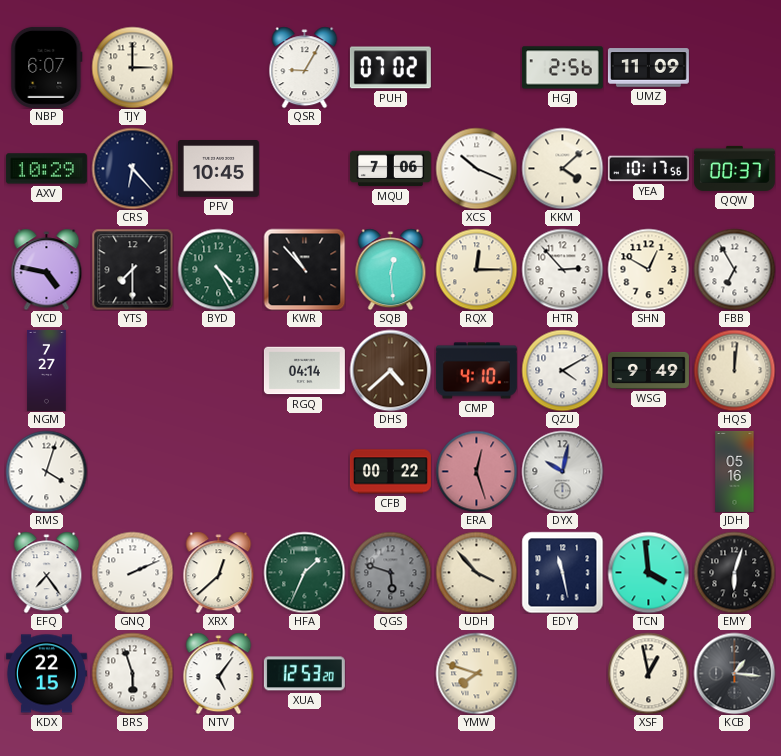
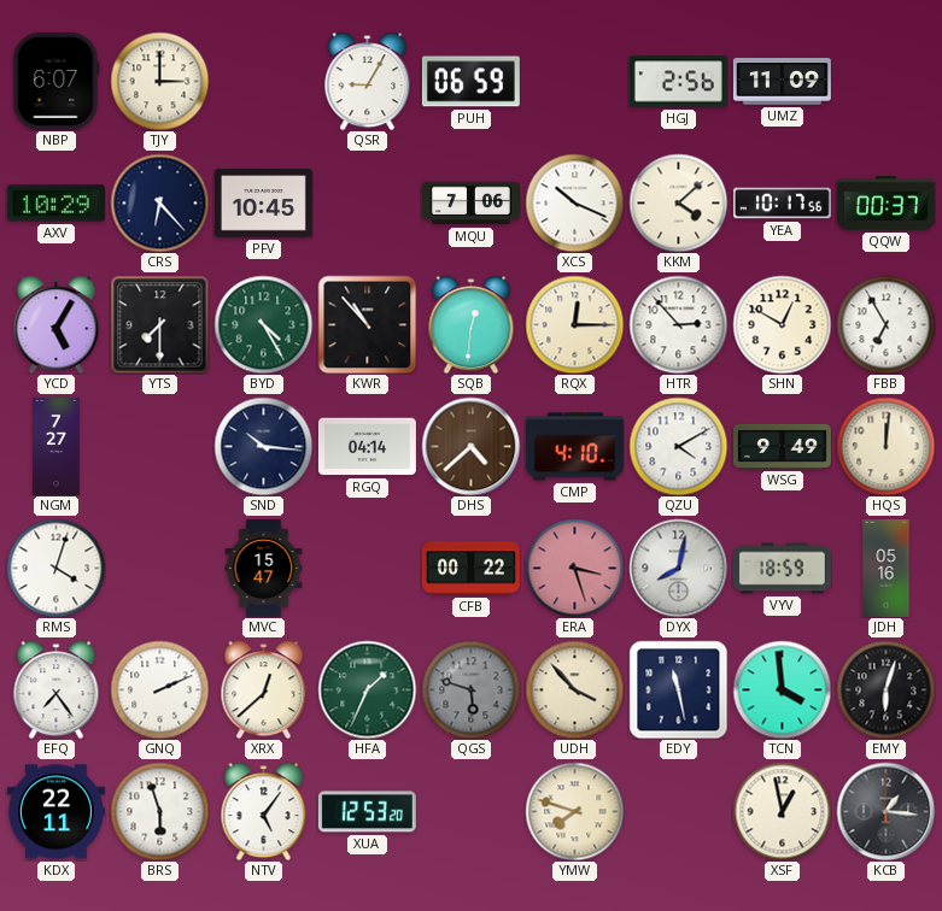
PUH: 07:02 -> 06:59
YCD: 4:47 -> 5:05
SQB: 12:29 -> 12:31
SND: none -> 10:16
MVC: none -> 15:47
ERA: 12:27 -> 3:27
DYX: 10:02 -> 8:02
VYV: none -> 18:59
KDX: 22:15 -> 22:11
